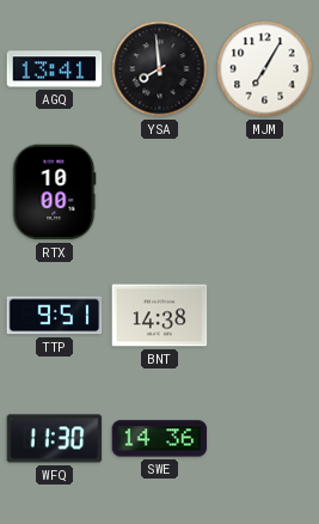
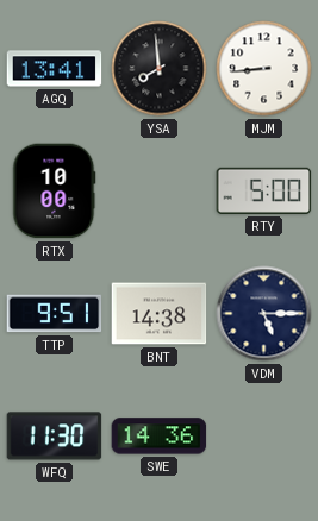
MJM: 7:05 -> 8:44
RTY: none -> 5:00
VDM: none -> 5:15
